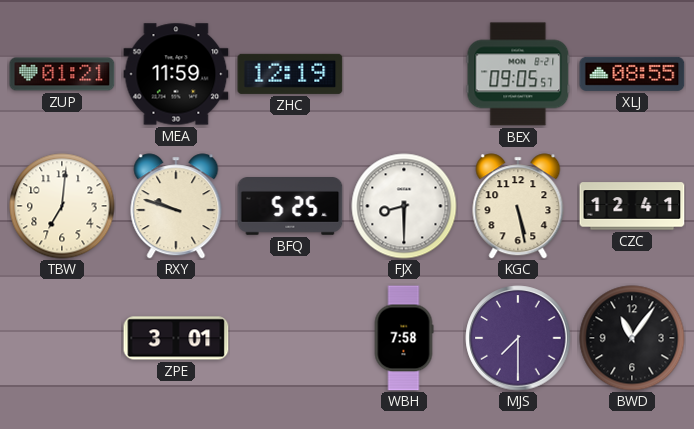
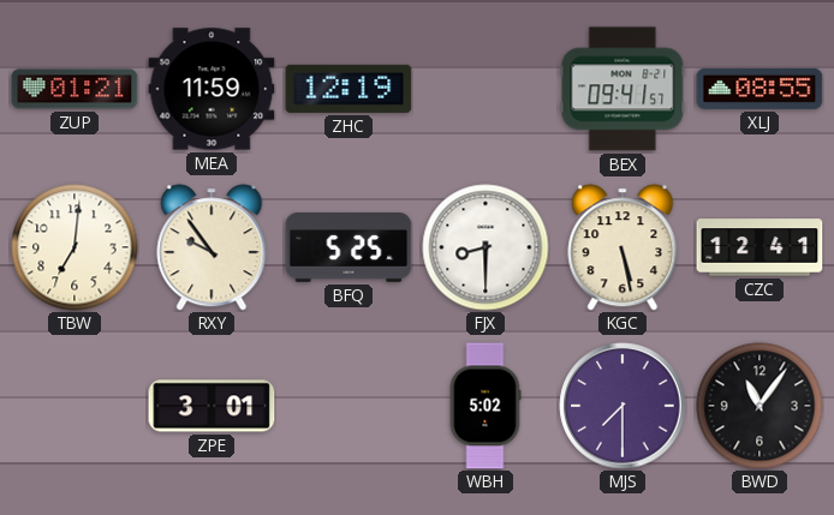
BEX: 09:05 -> 09:41
RXY: 9:48 -> 9:54
WBH: 7:58 -> 5:02
